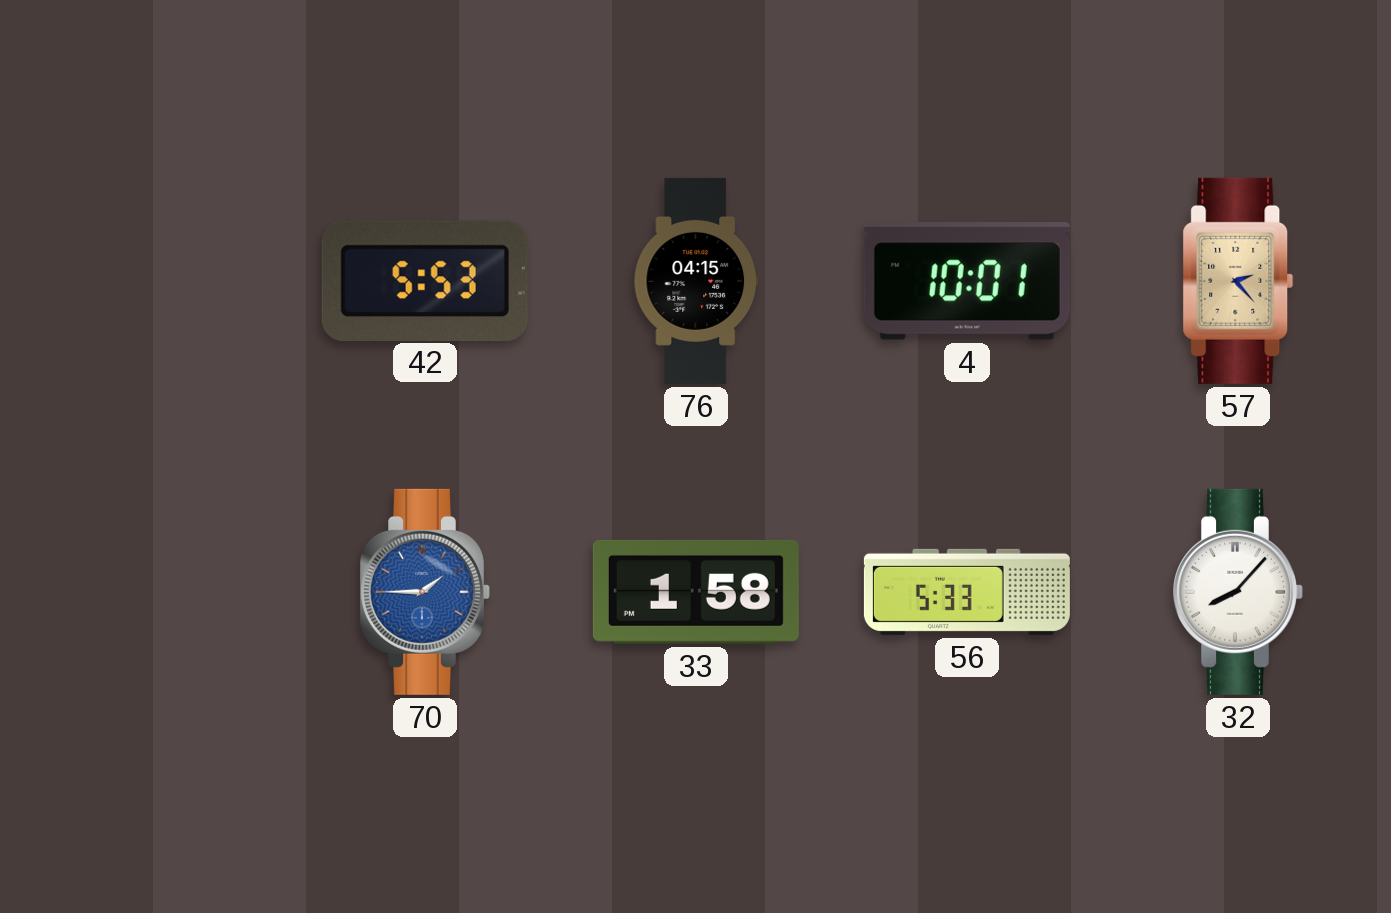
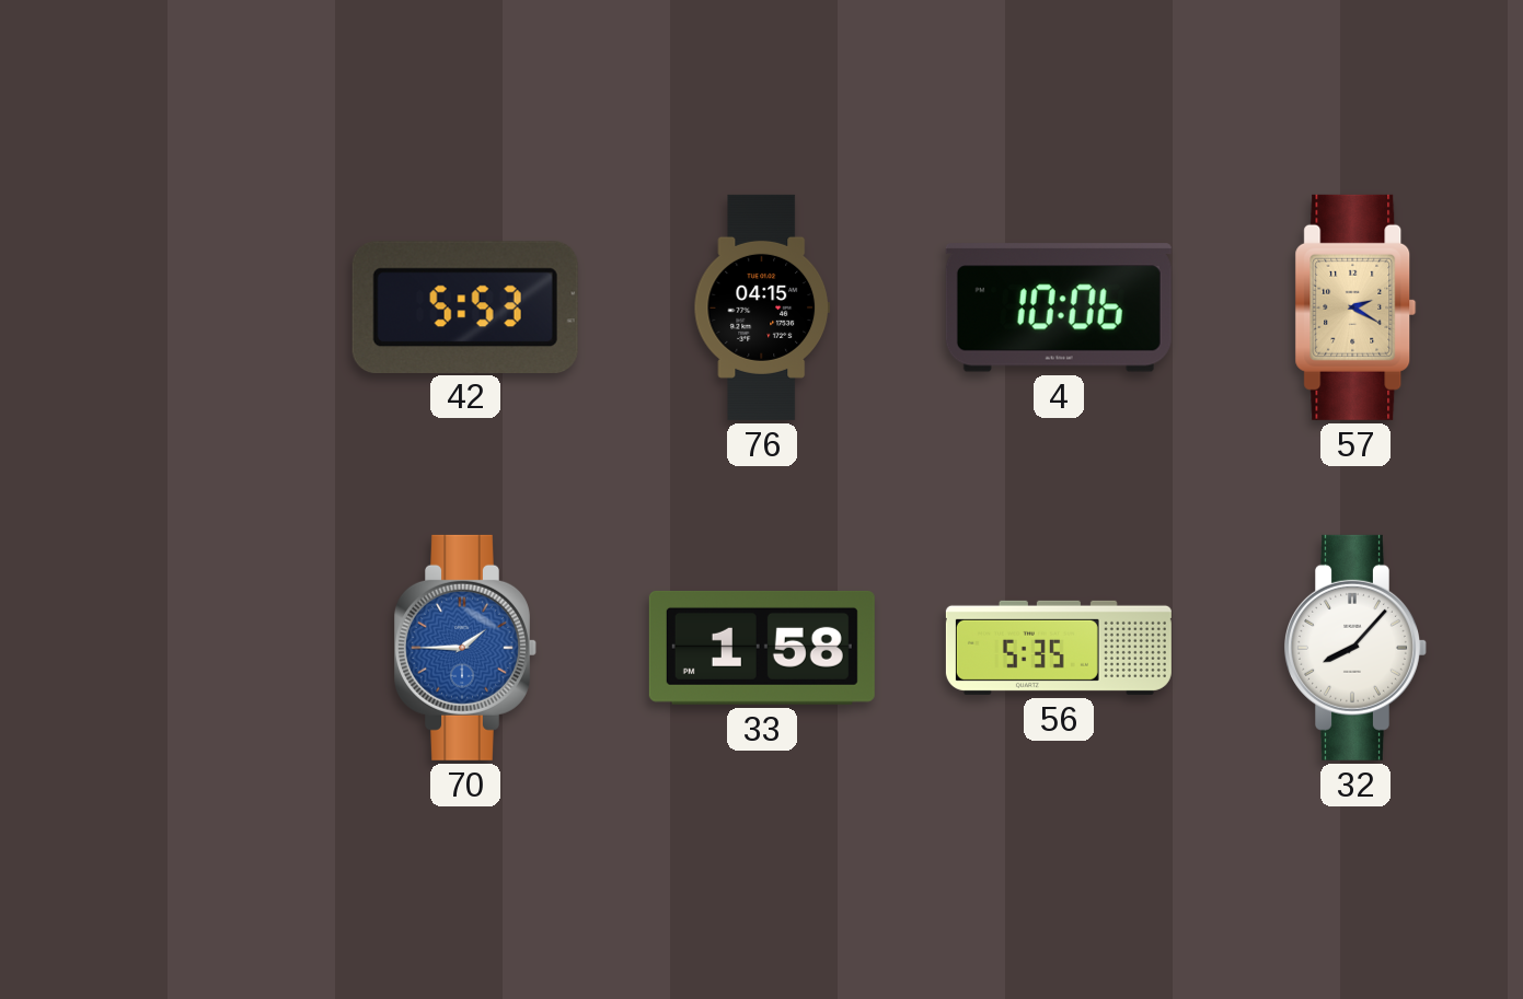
4: 10:01 -> 10:06
57: 2:23 -> 2:20
56: 5:33 -> 5:35
